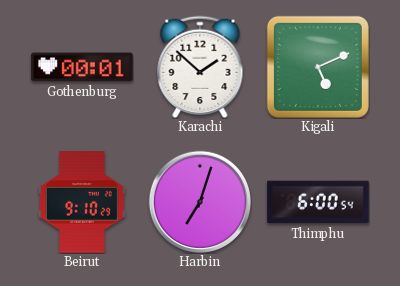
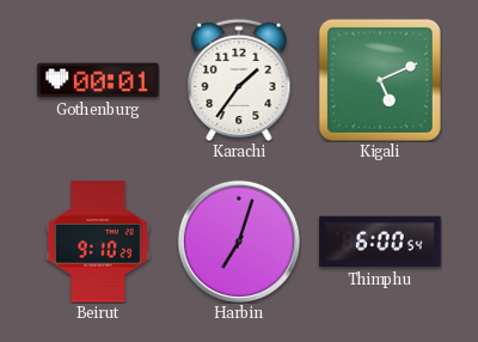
Karachi: 1:52 -> 1:36
